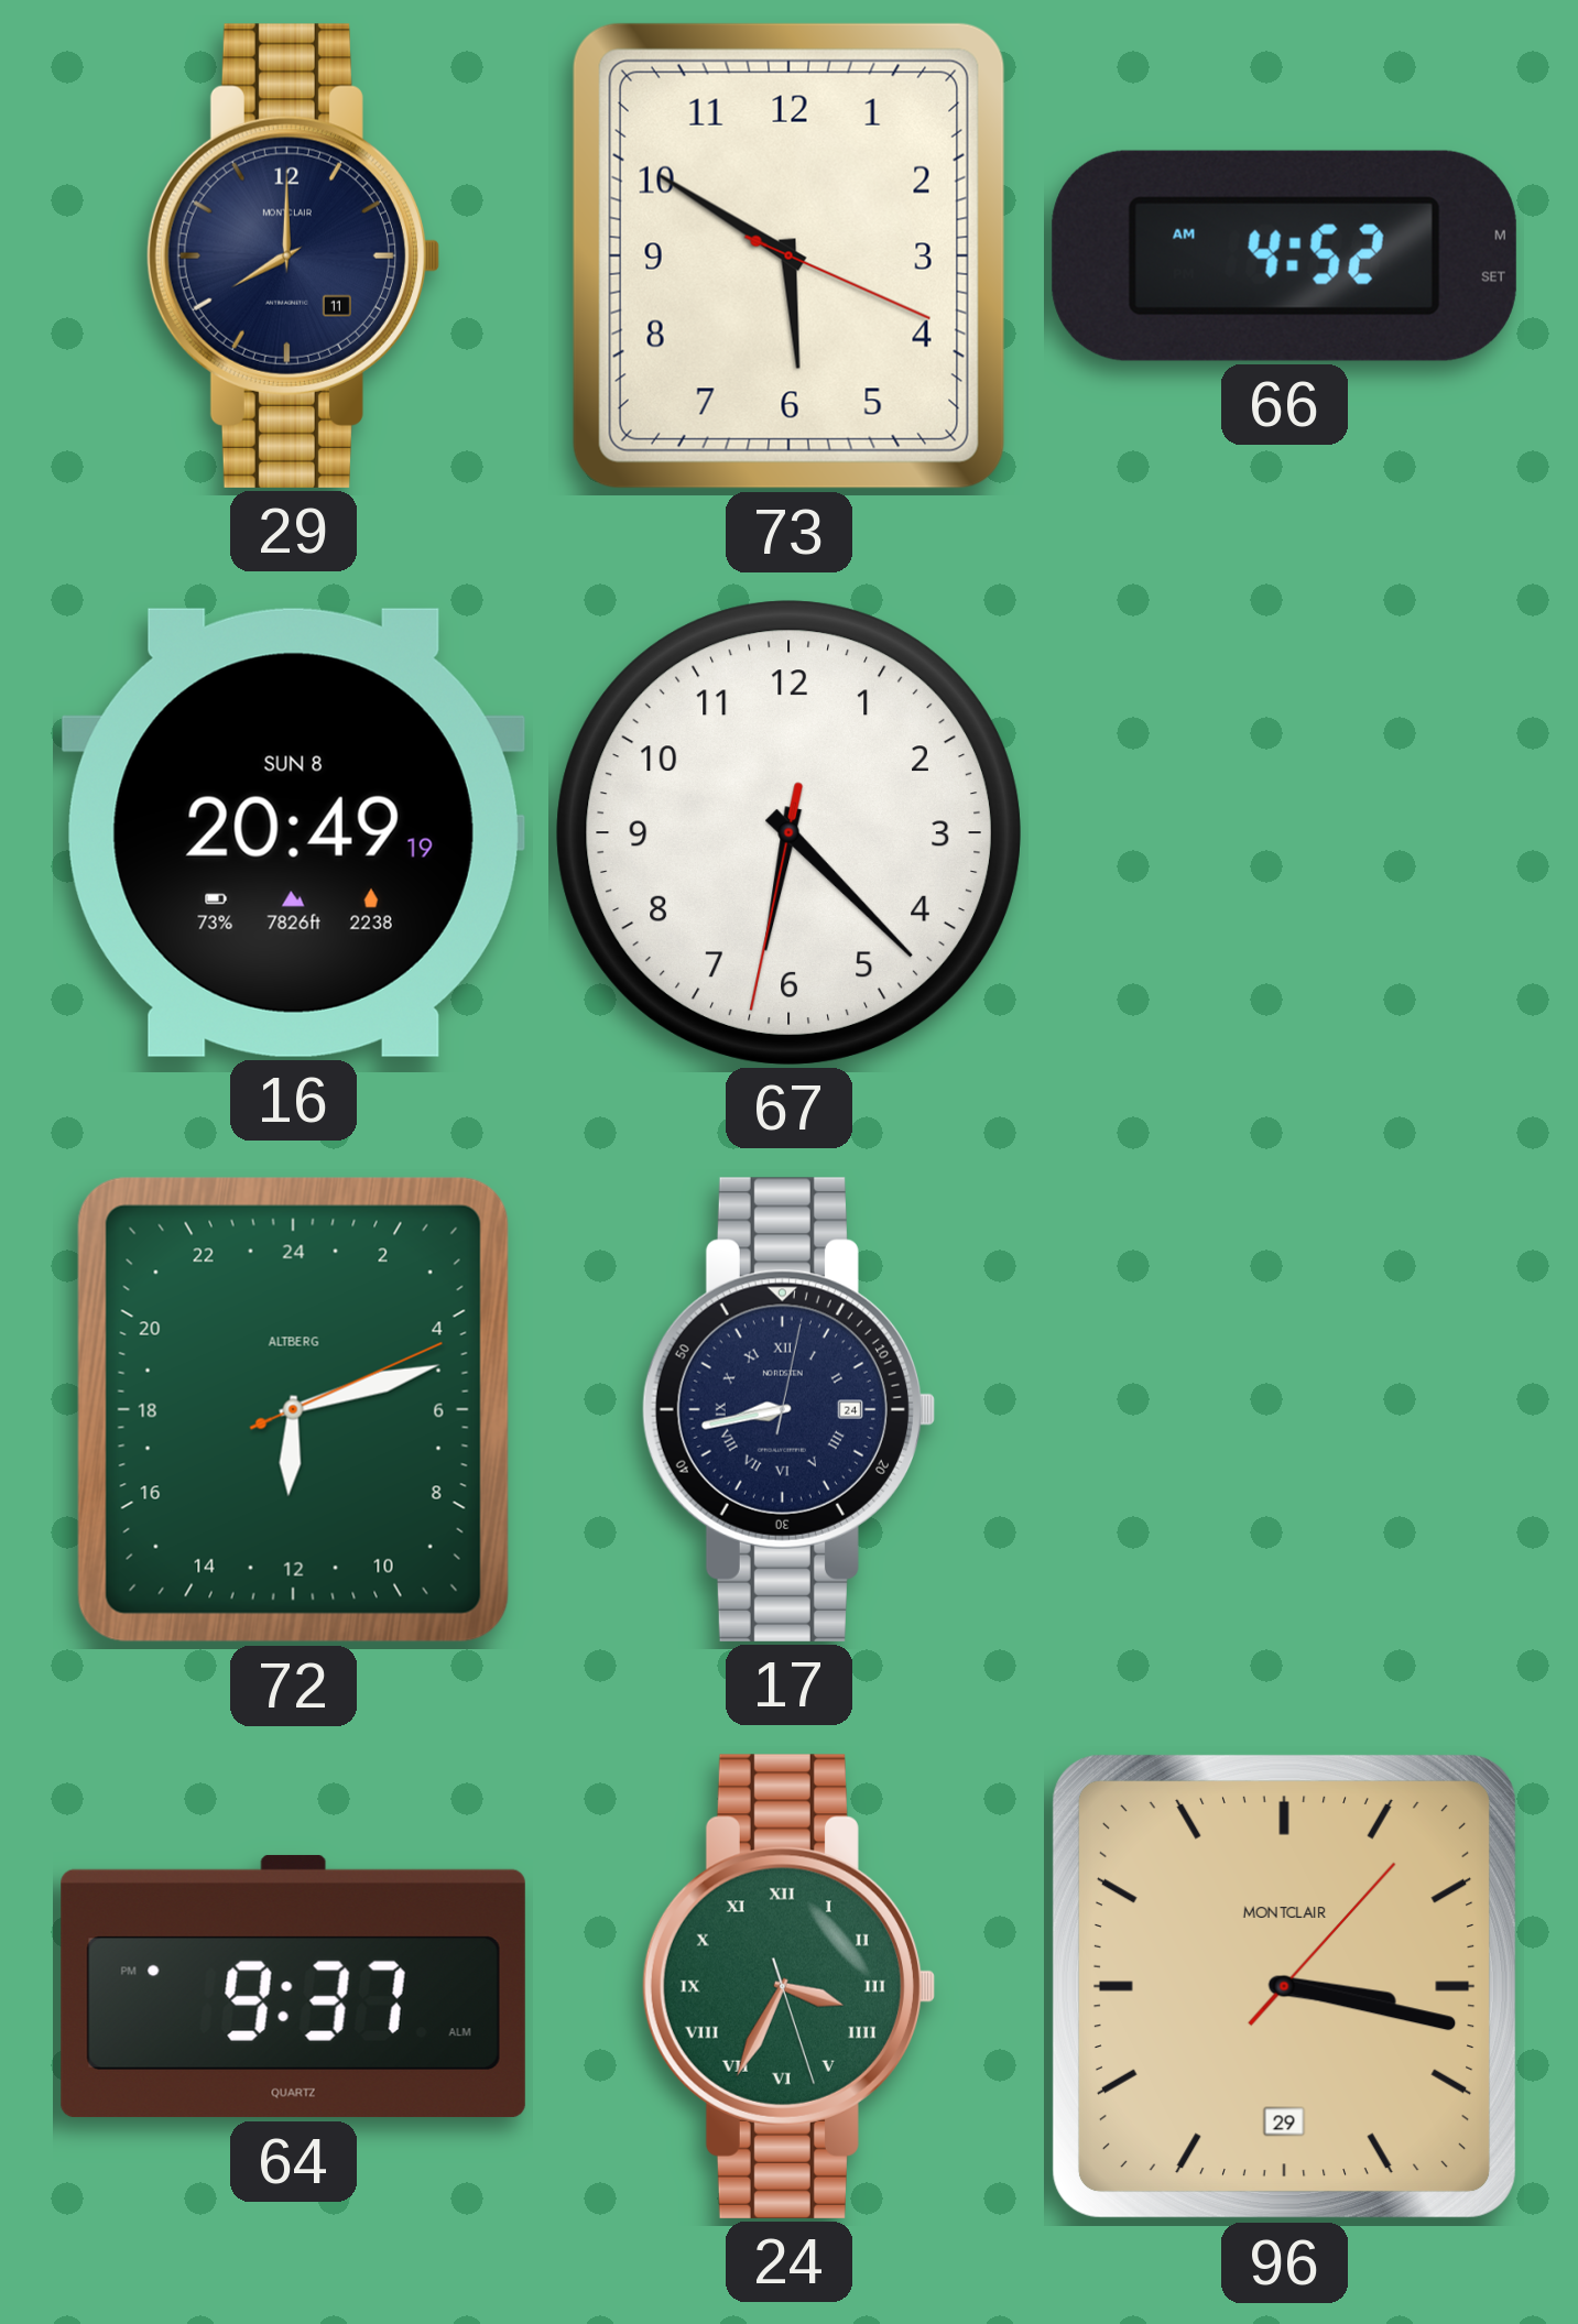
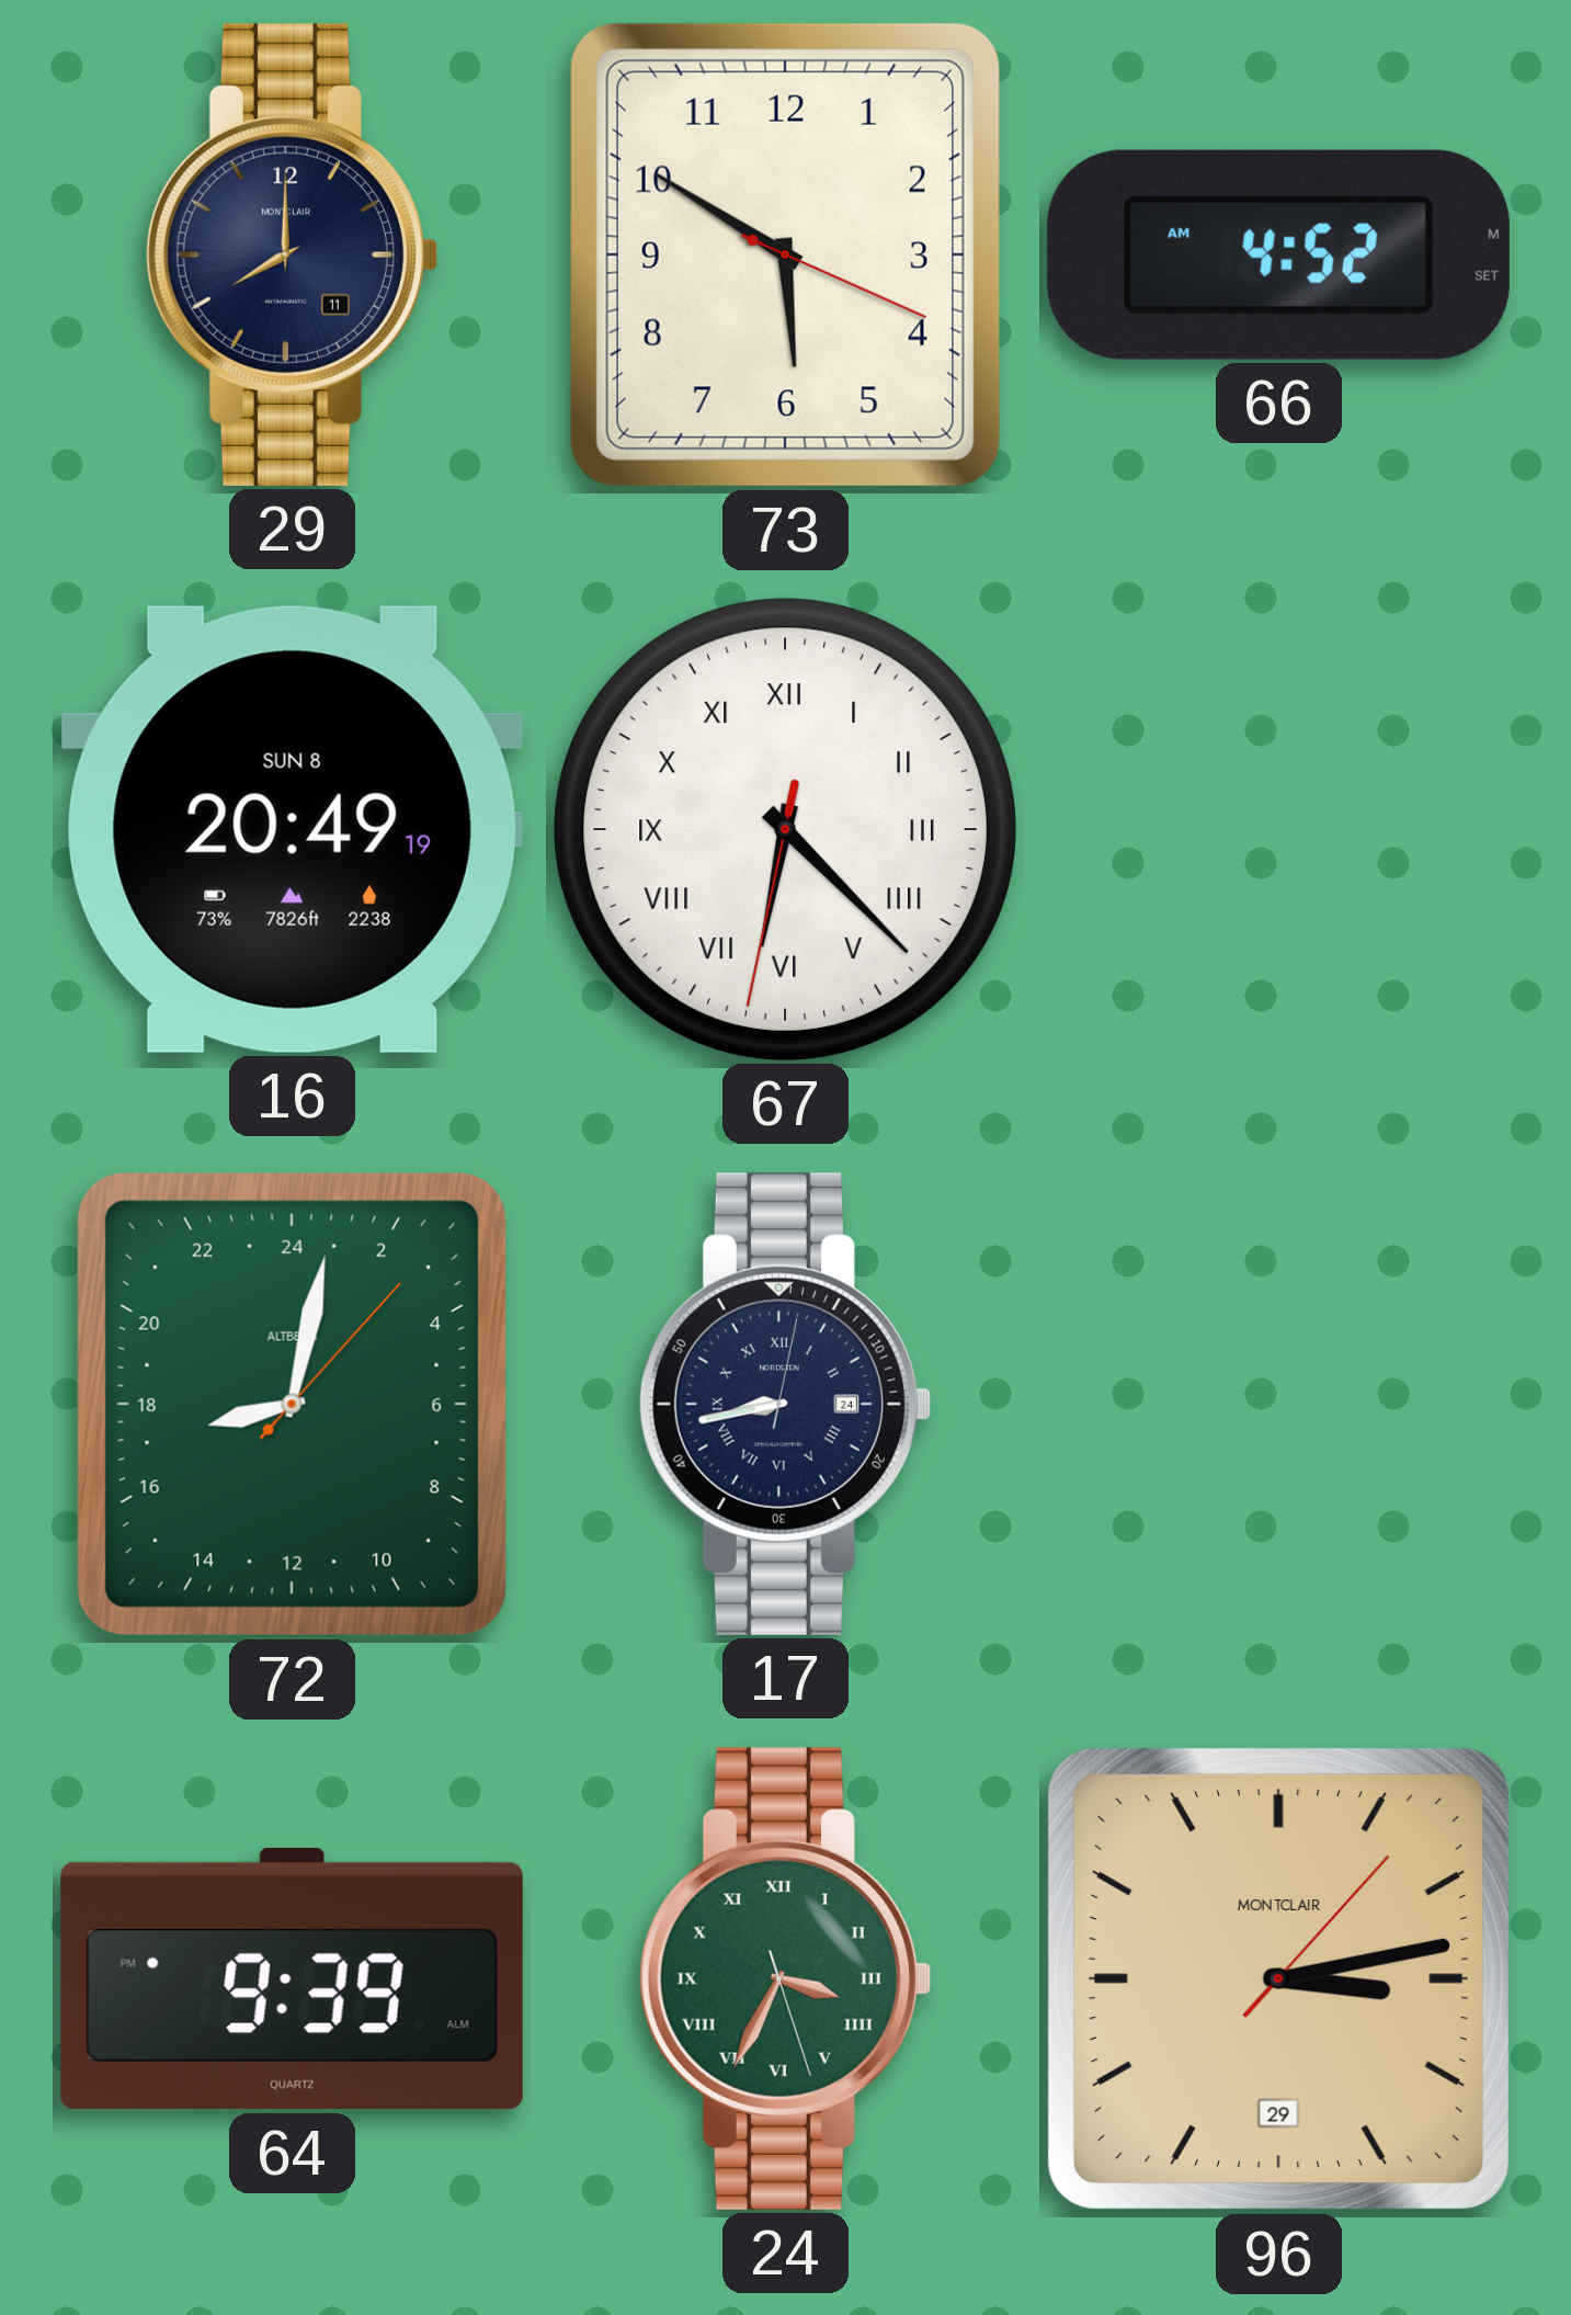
67 numerals: Arabic -> Roman
72: 12:12 -> 17:02
64: 9:37 -> 9:39
96: 3:17 -> 3:13
